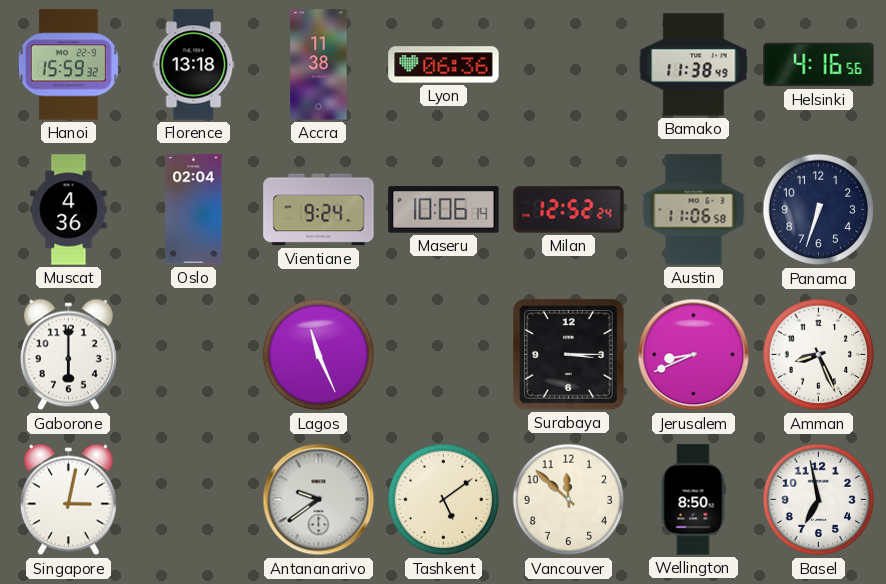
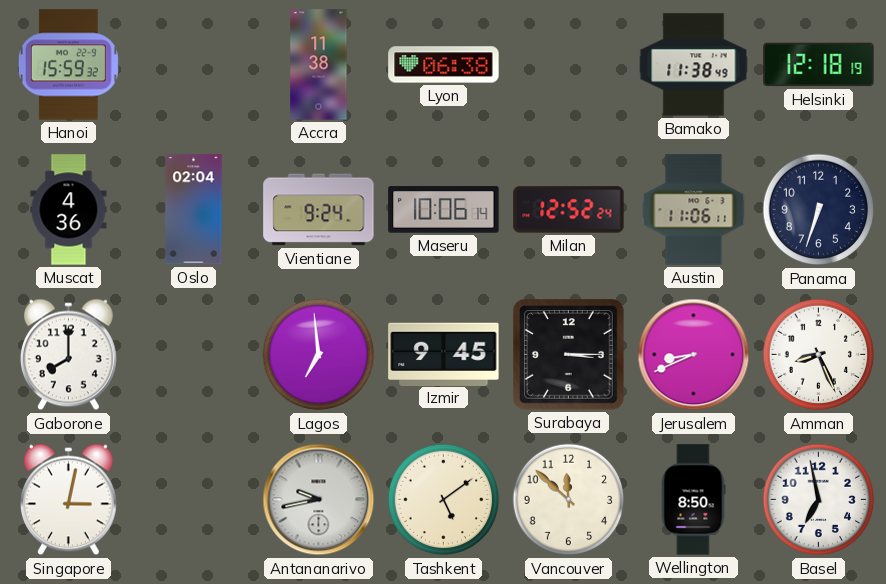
Florence: 13:18 -> none
Lyon: 06:36 -> 06:38
Helsinki: 4:16 -> 12:18
Austin: 11:06:58 -> 11:06:11
Gaborone: 6:00 -> 8:00
Lagos: 11:26 -> 6:59
Izmir: none -> 9:45
Antananarivo: 9:39 -> 9:43
